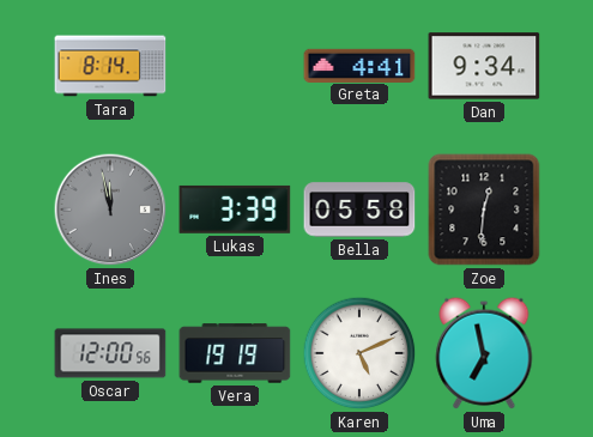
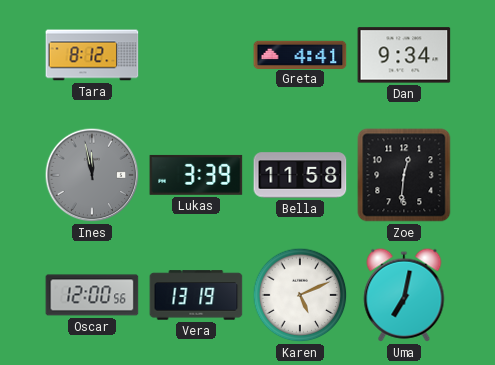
Tara: 8:14 -> 8:12
Bella: 05:58 -> 11:58
Vera: 19:19 -> 13:19
Uma: 6:58 -> 7:02
